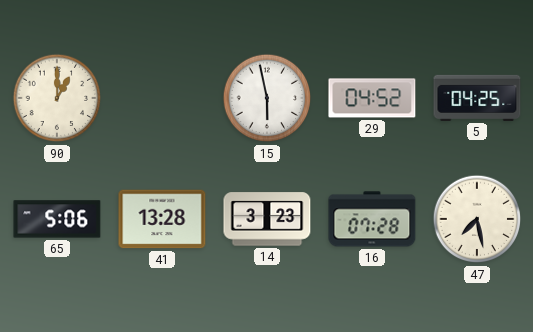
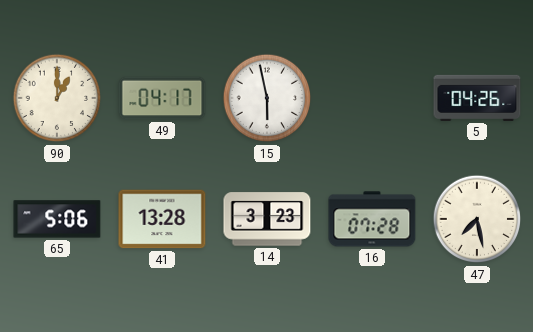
49: none -> 04:17
29: 04:52 -> none
5: 04:25 -> 04:26
